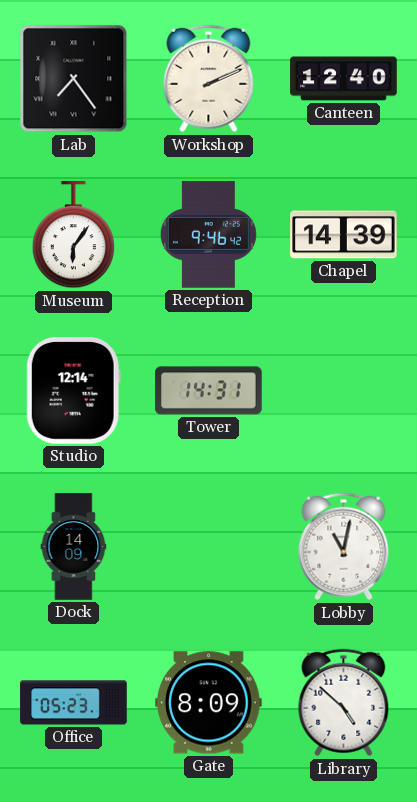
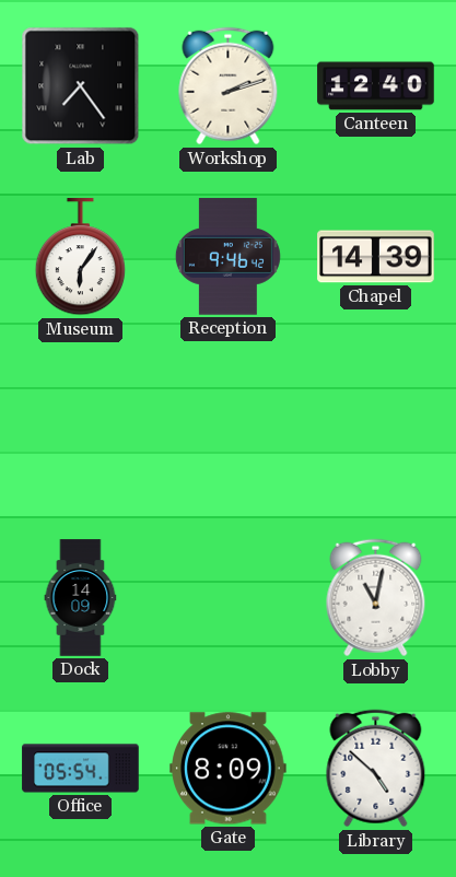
Workshop: 2:11 -> 2:12
Studio: 12:14 -> none
Tower: 14:31 -> none
Office: 05:23 -> 05:54
